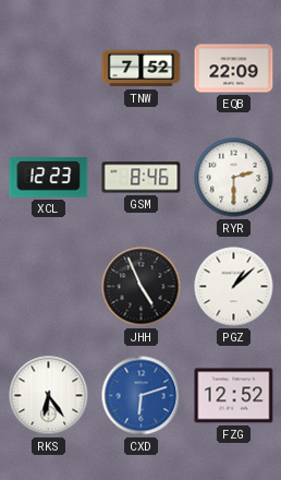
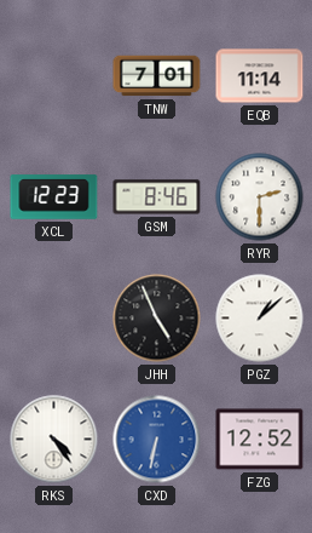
TNW: 7:52 -> 7:01
EQB: 22:09 -> 11:14
RKS: 6:24 -> 4:24
CXD: 6:12 -> 6:32
